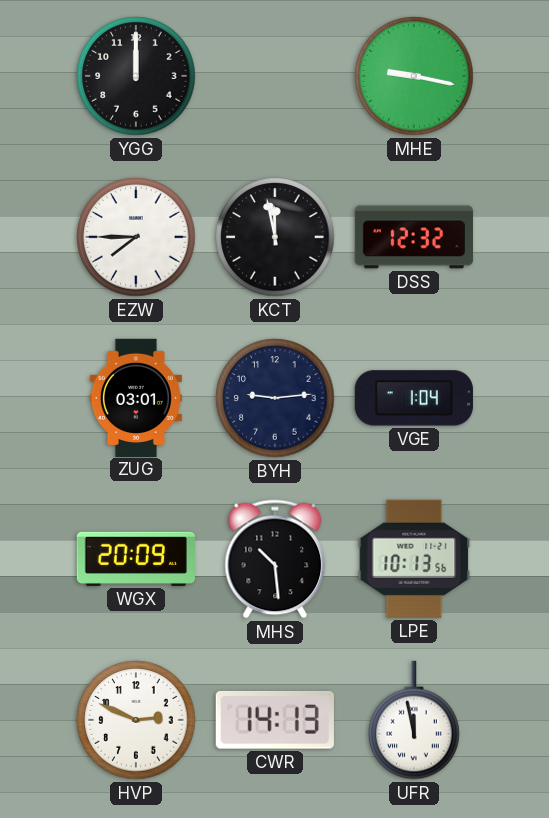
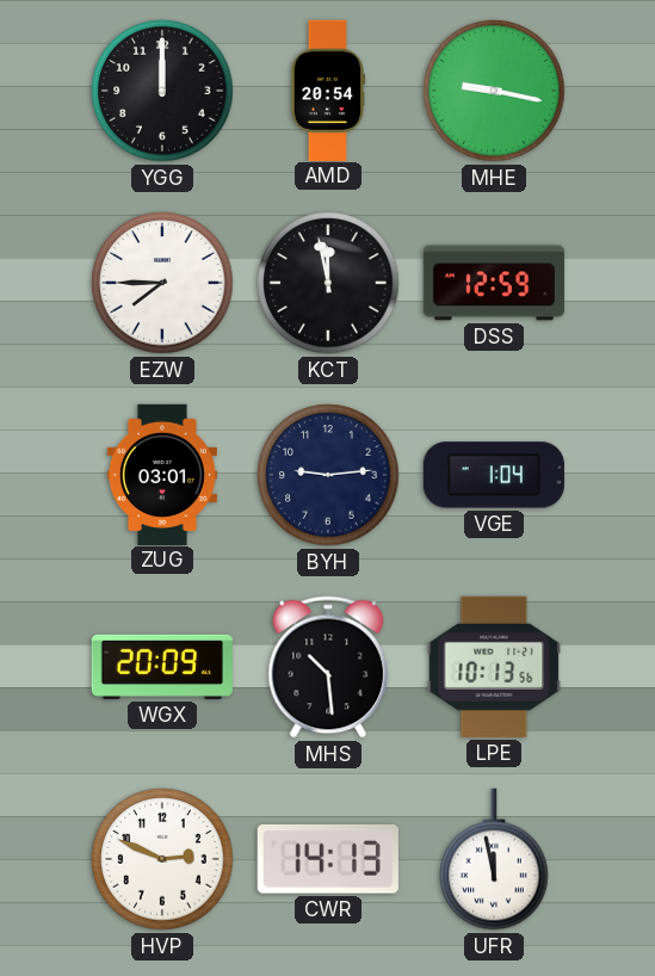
AMD: none -> 20:54
DSS: 12:32 -> 12:59
